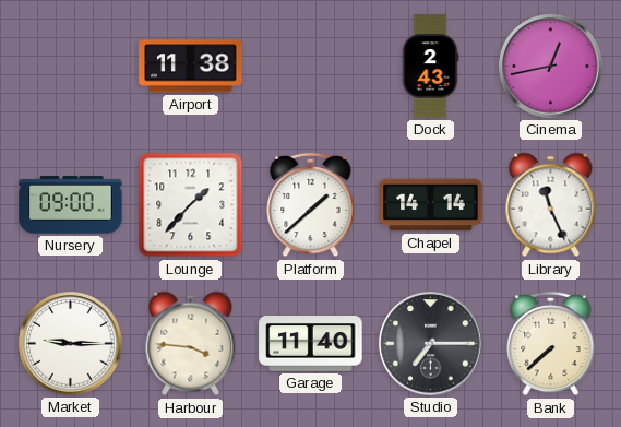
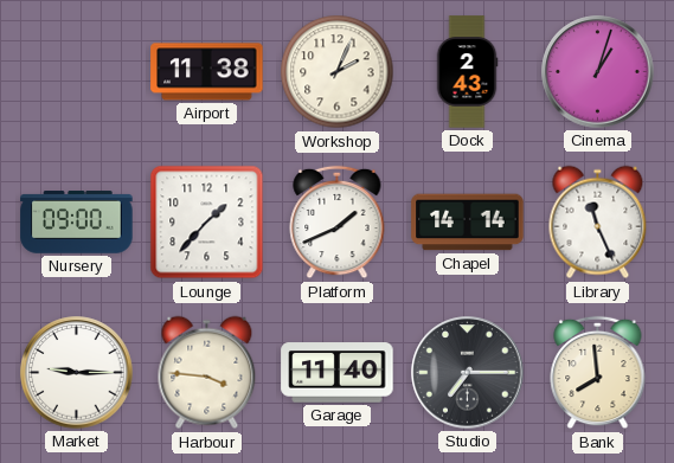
Workshop: none -> 2:04
Cinema: 12:43 -> 1:03
Platform: 1:38 -> 1:41
Bank: 7:38 -> 7:59
